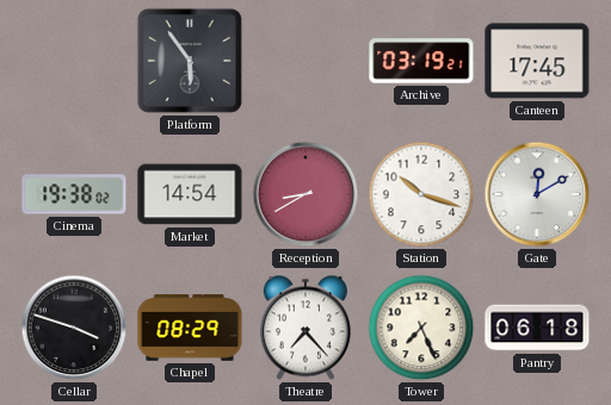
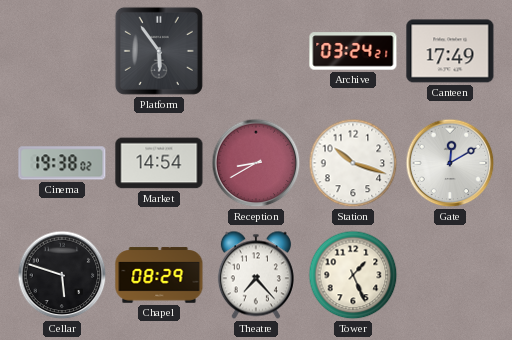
Archive: 03:19 -> 03:24
Canteen: 17:45 -> 17:49
Cellar: 3:48 -> 5:48
Tower: 7:26 -> 1:26
Pantry: 06:18 -> none
